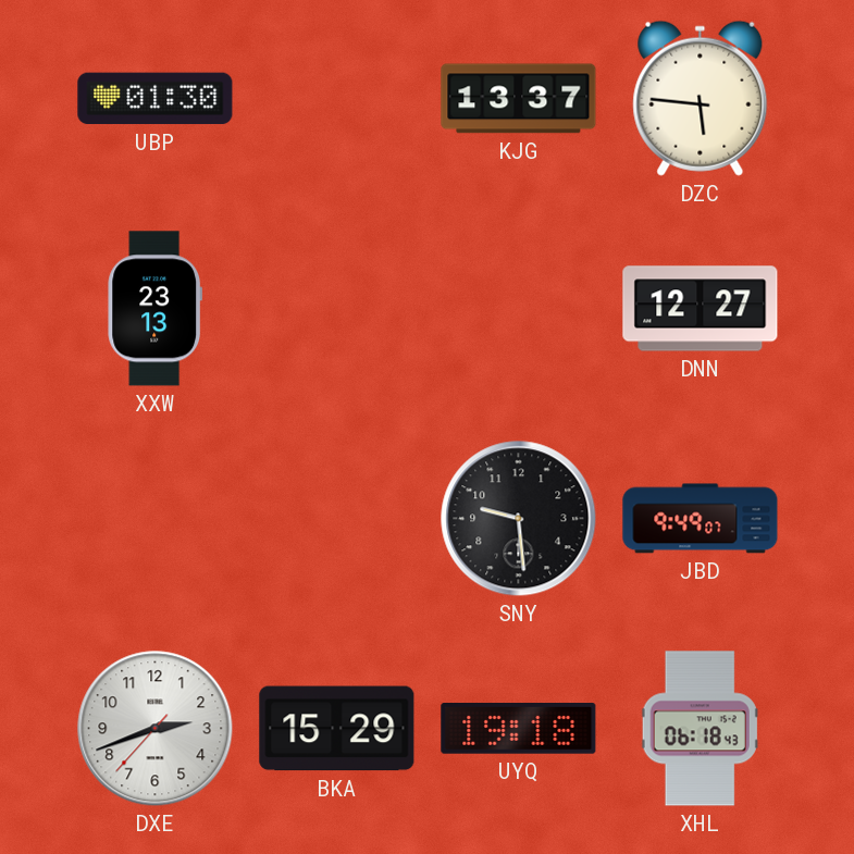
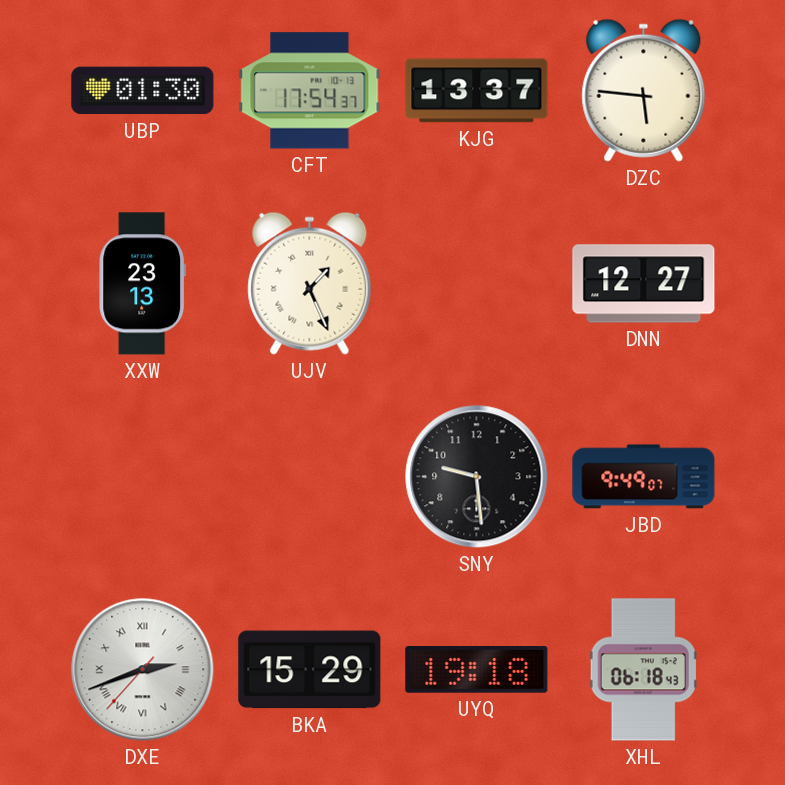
CFT: none -> 17:54
UJV: none -> 1:26
DXE numerals: Arabic -> Roman
